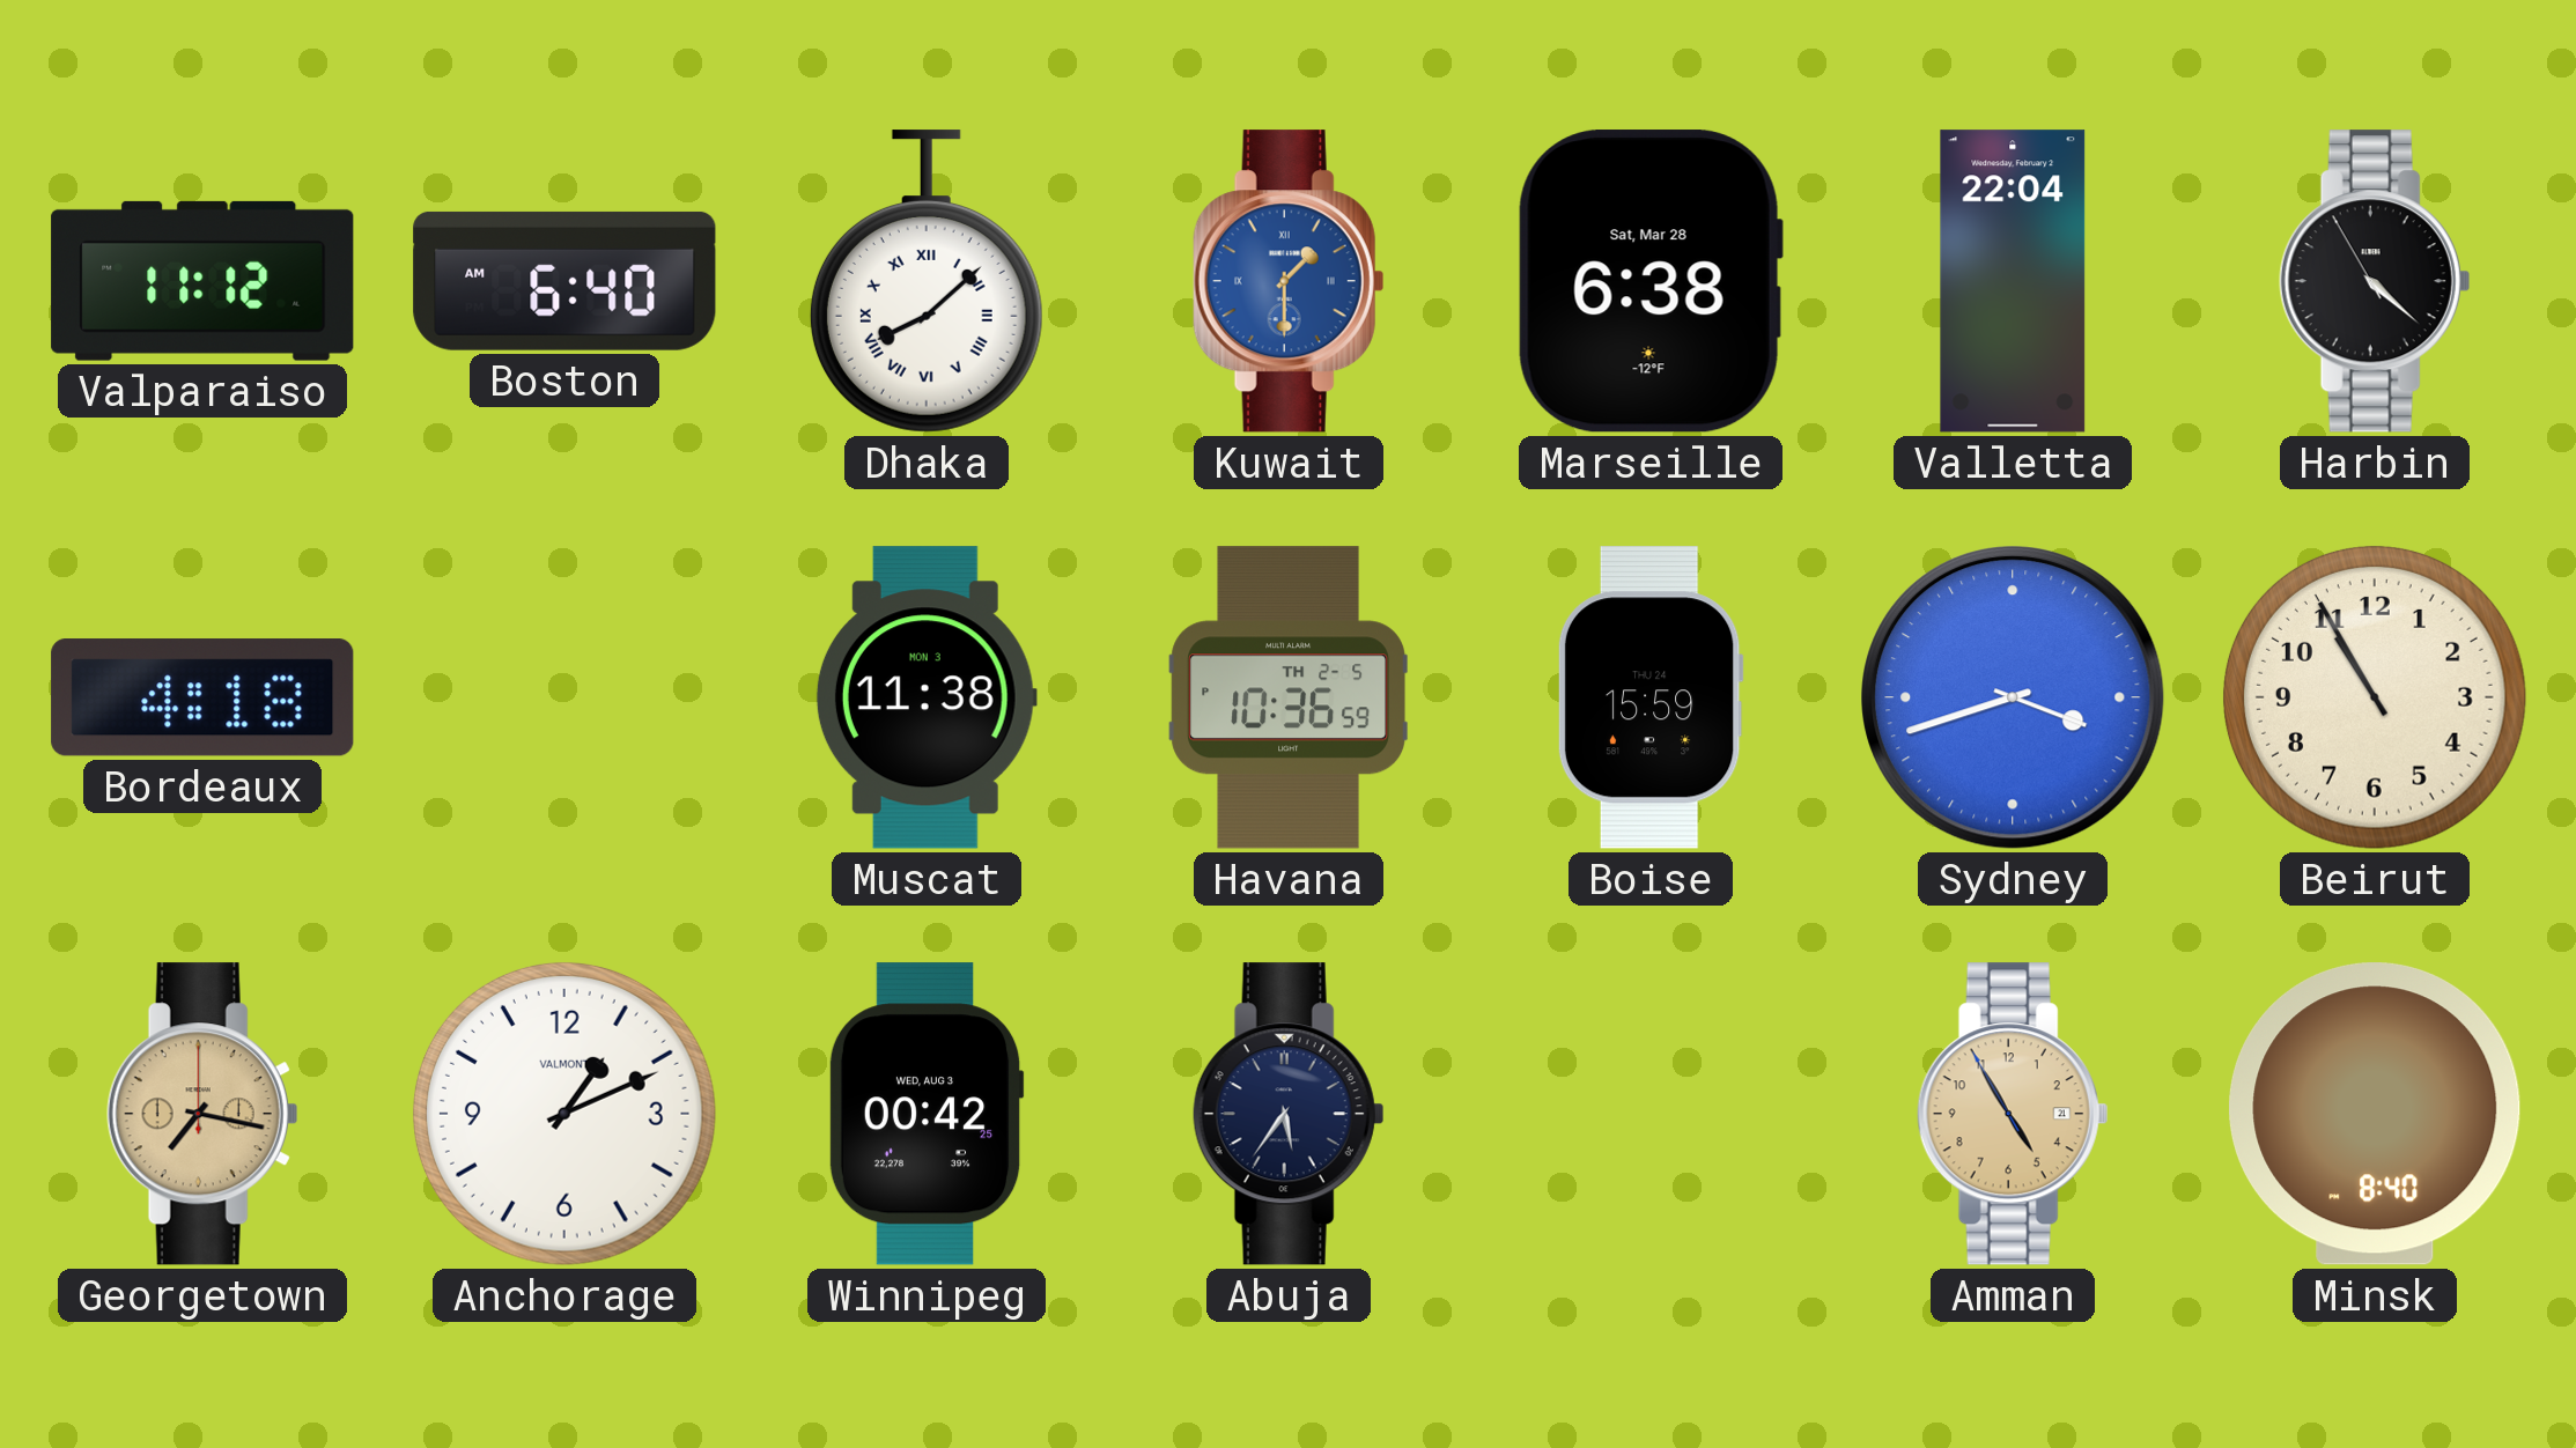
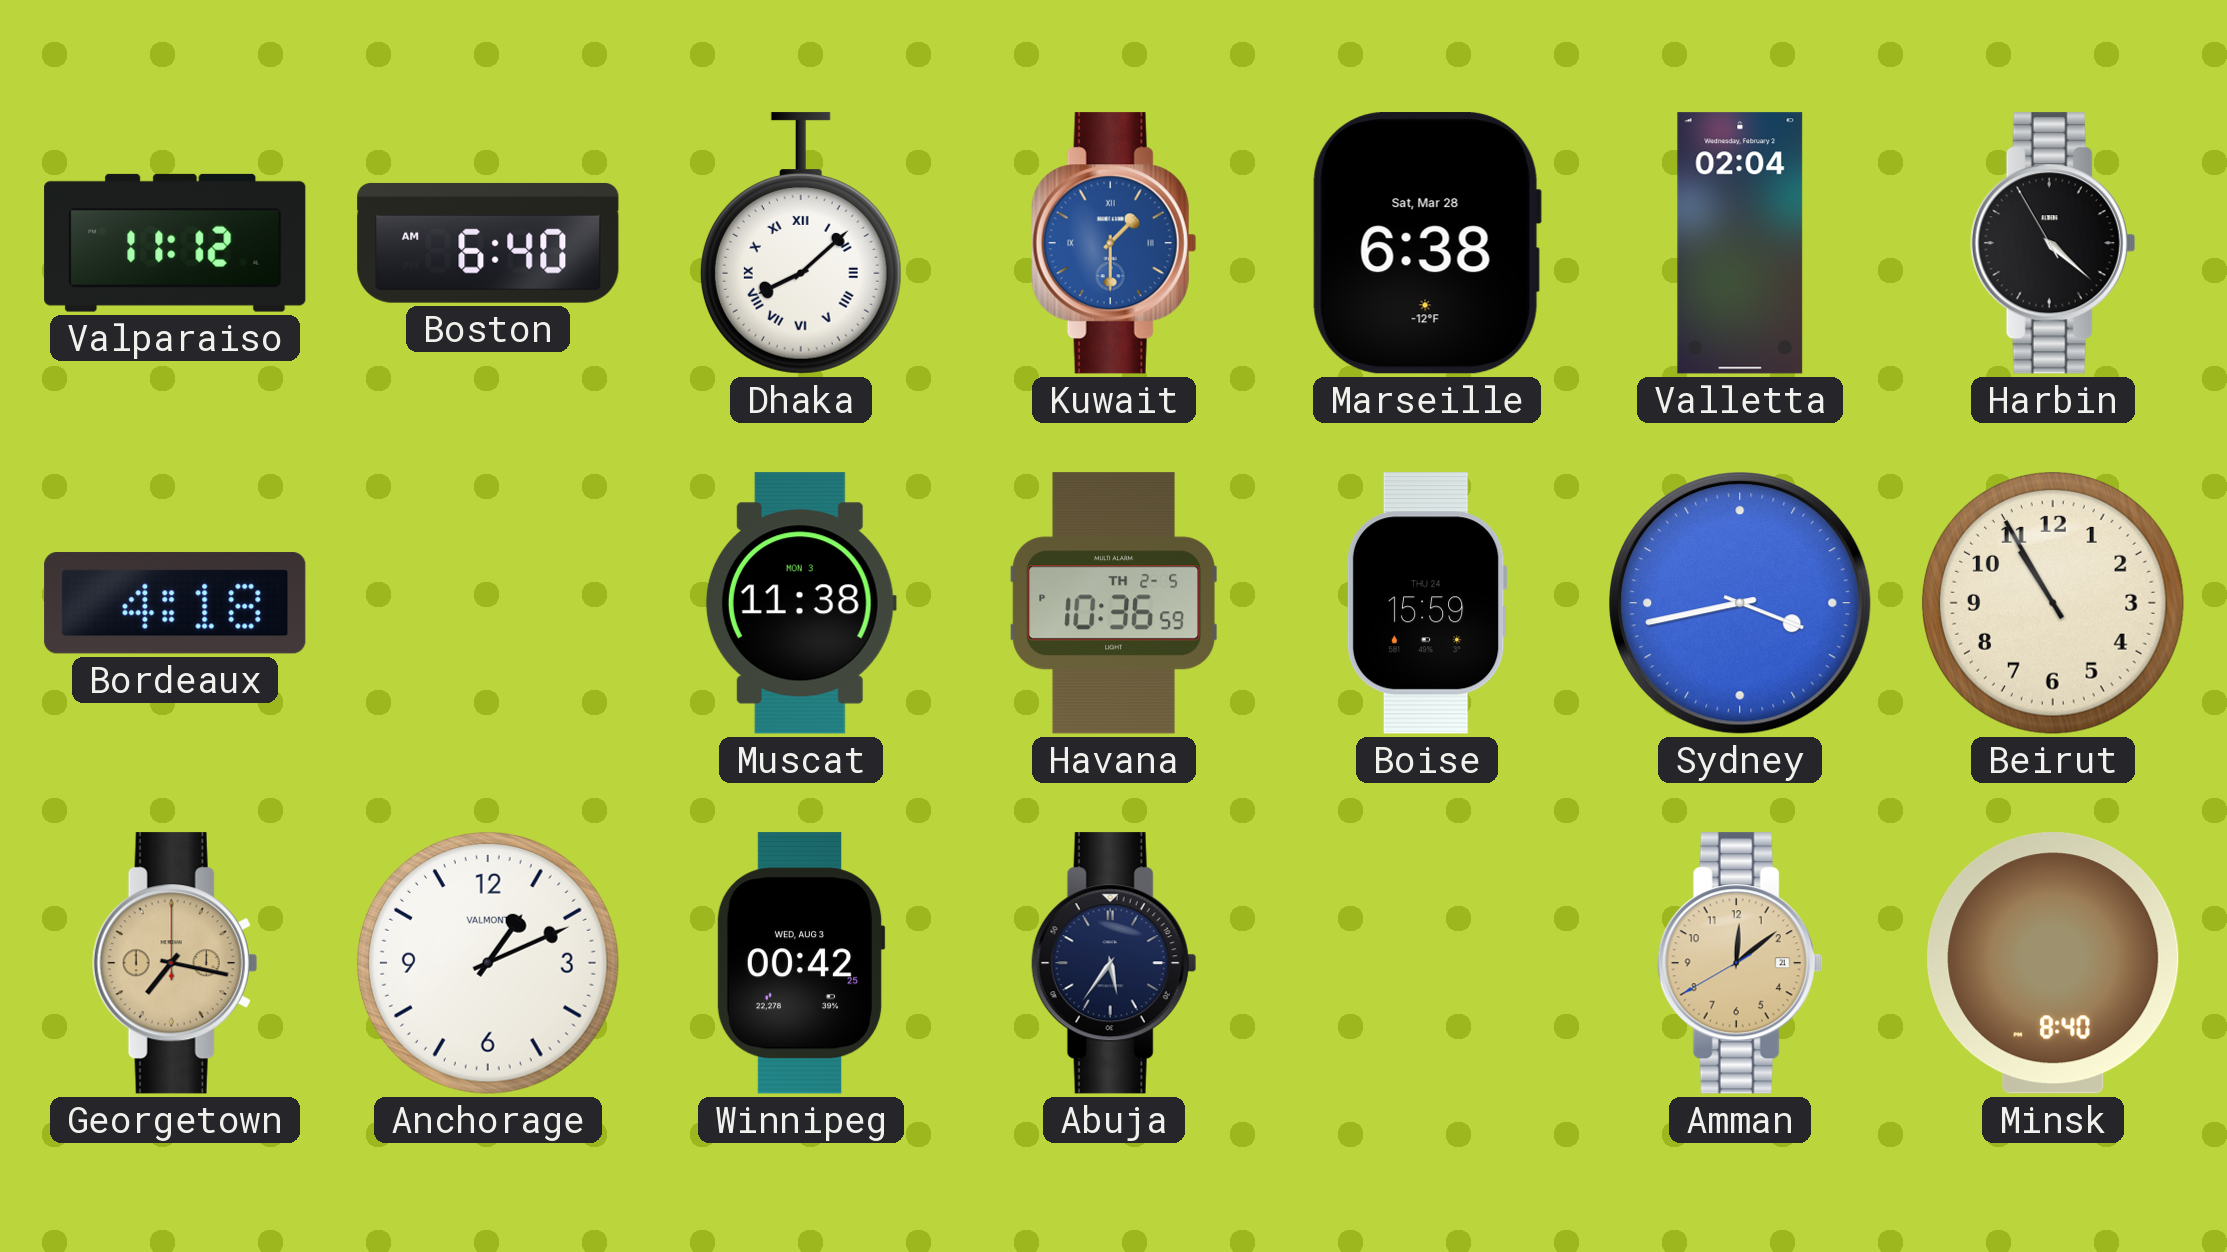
Valletta: 22:04 -> 02:04
Sydney: 3:42 -> 3:43
Amman: 4:54 -> 12:08
